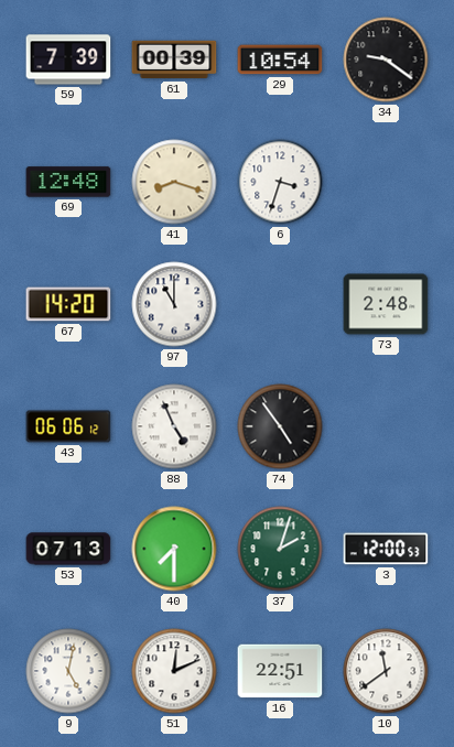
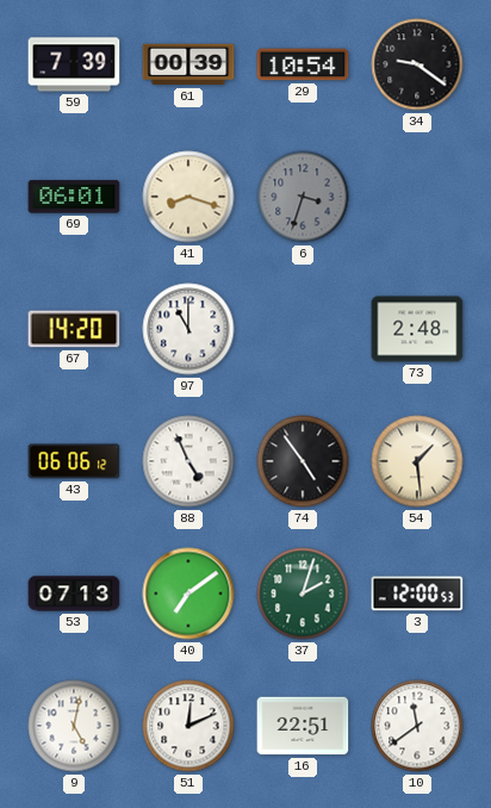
69: 12:48 -> 06:01
6 dial: white -> grey
54: none -> 1:29
40: 7:30 -> 7:09
